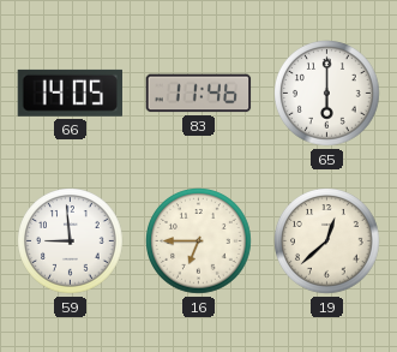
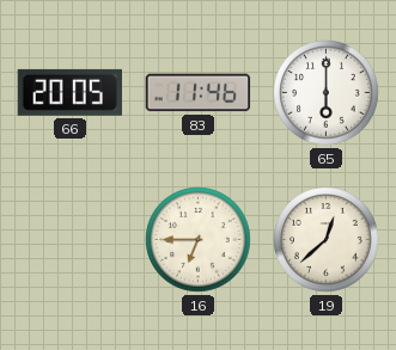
66: 14:05 -> 20:05
59: 8:59 -> none
